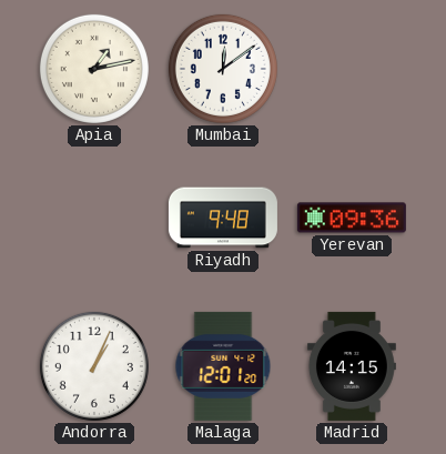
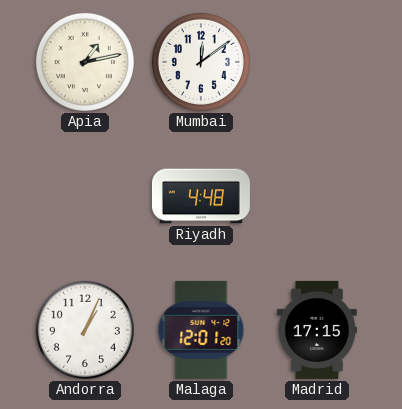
Riyadh: 9:48 -> 4:48
Yerevan: 09:36 -> none
Madrid: 14:15 -> 17:15
